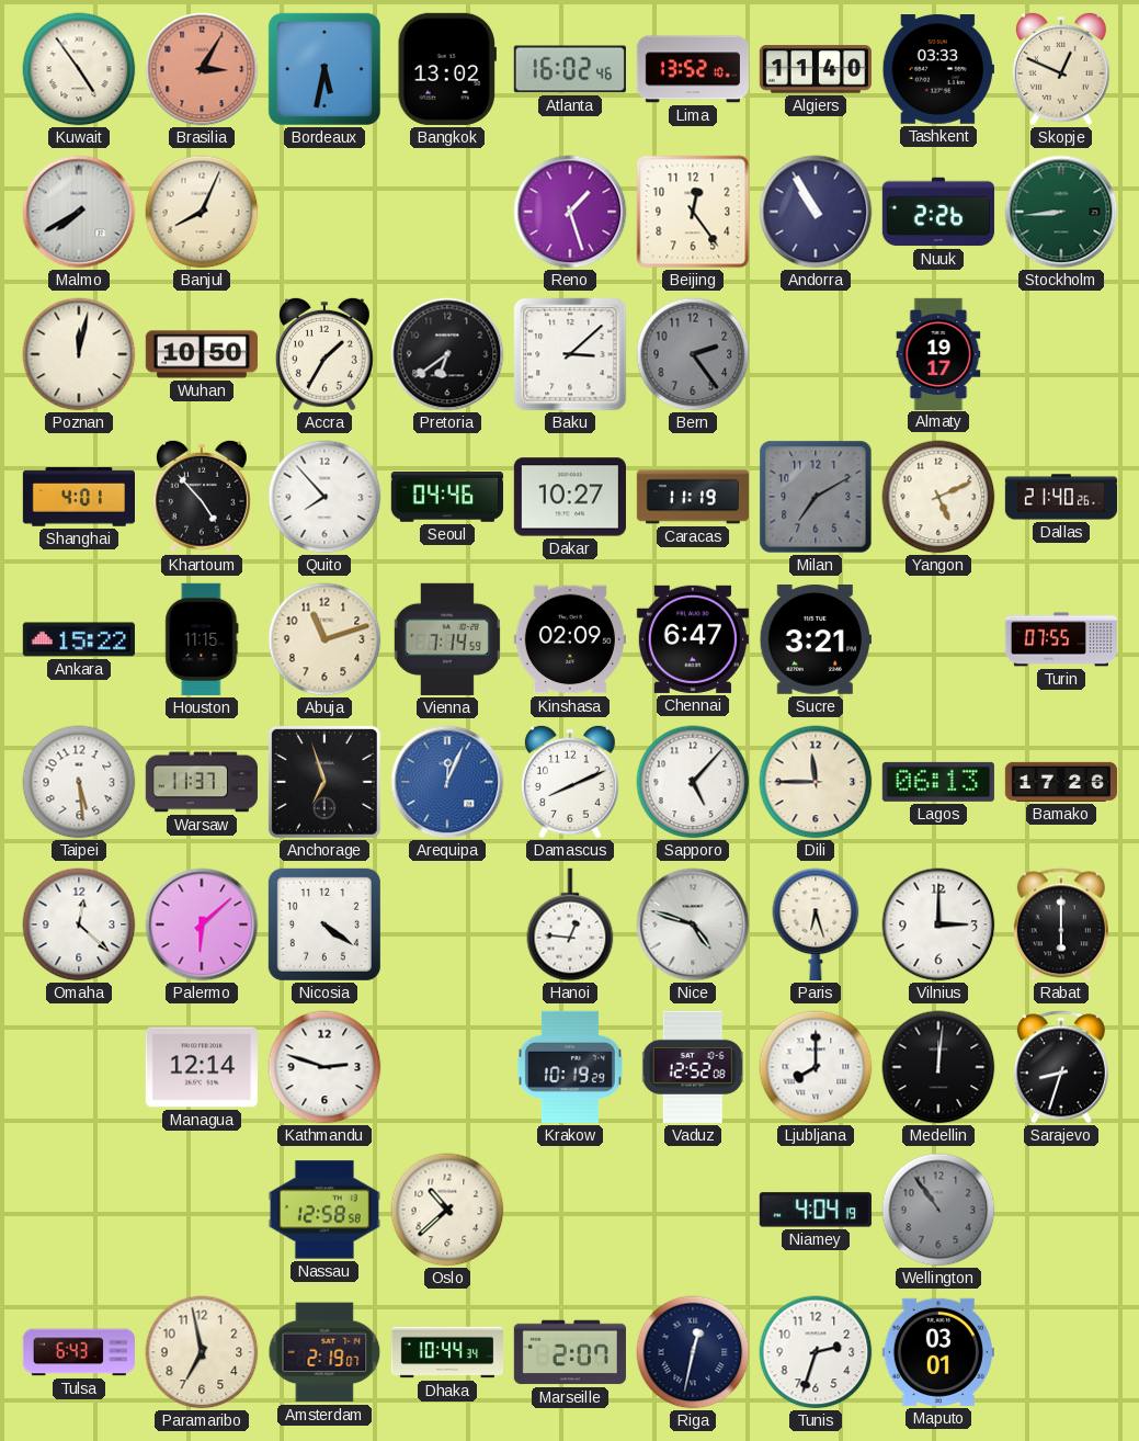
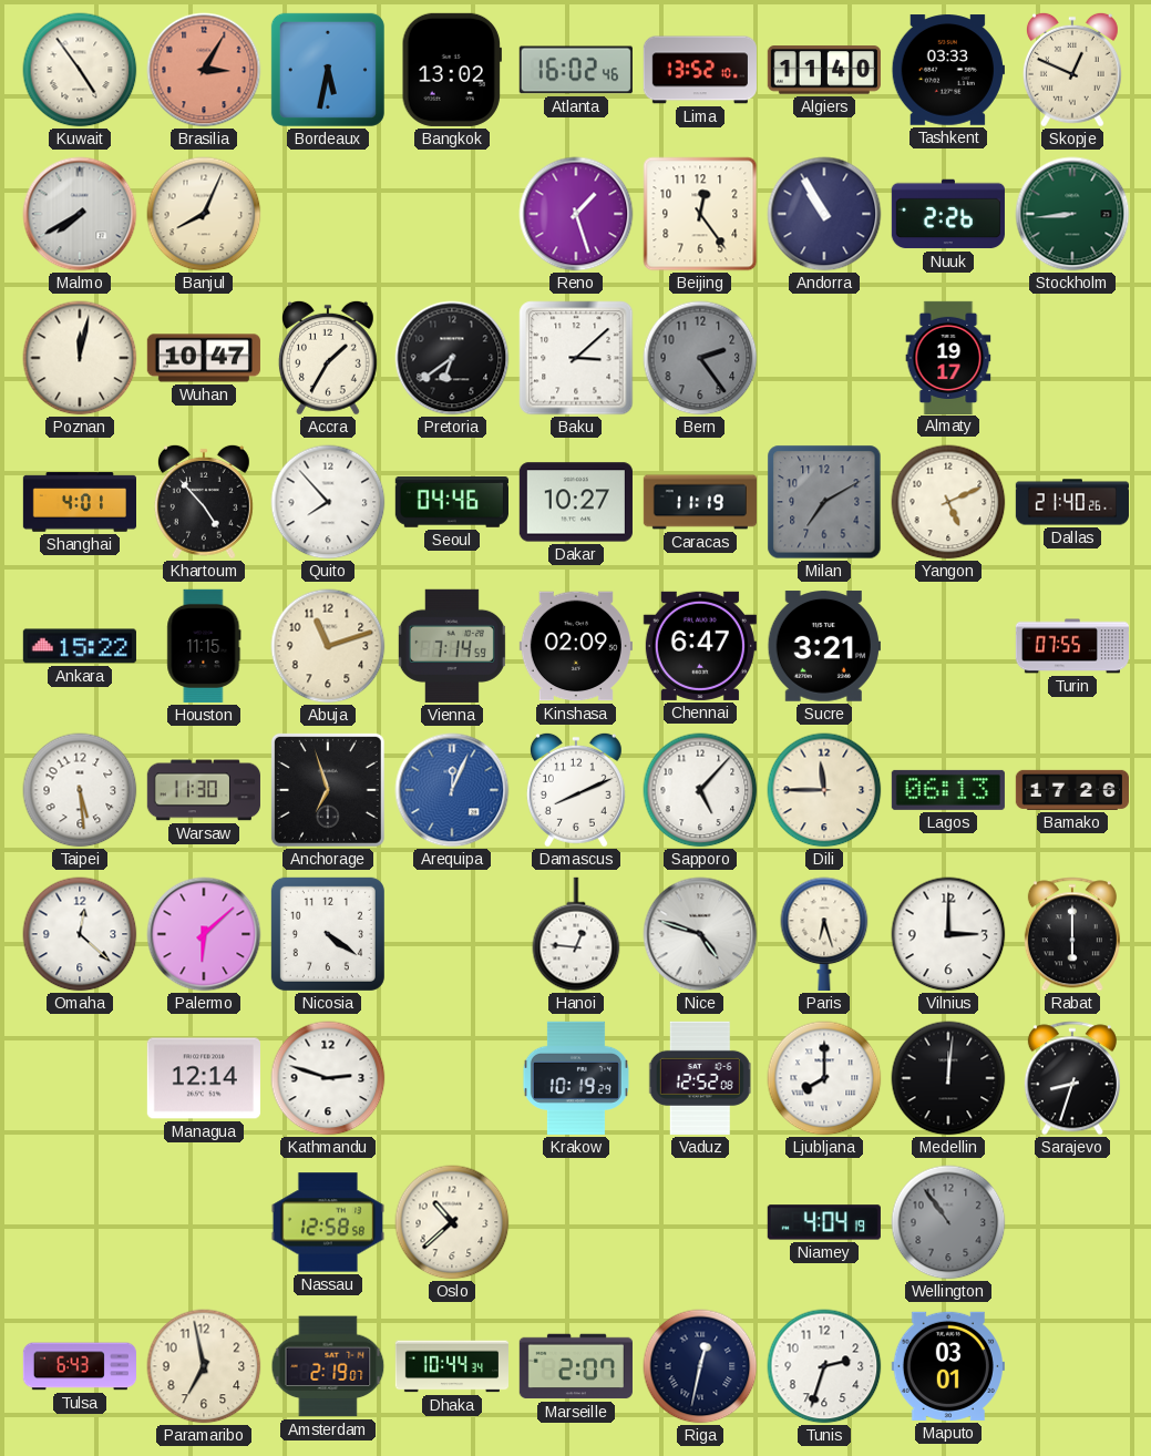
Wuhan: 10:50 -> 10:47
Warsaw: 11:37 -> 11:30
